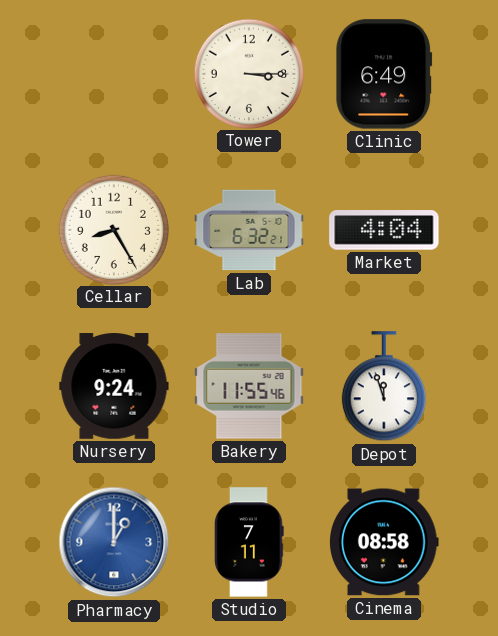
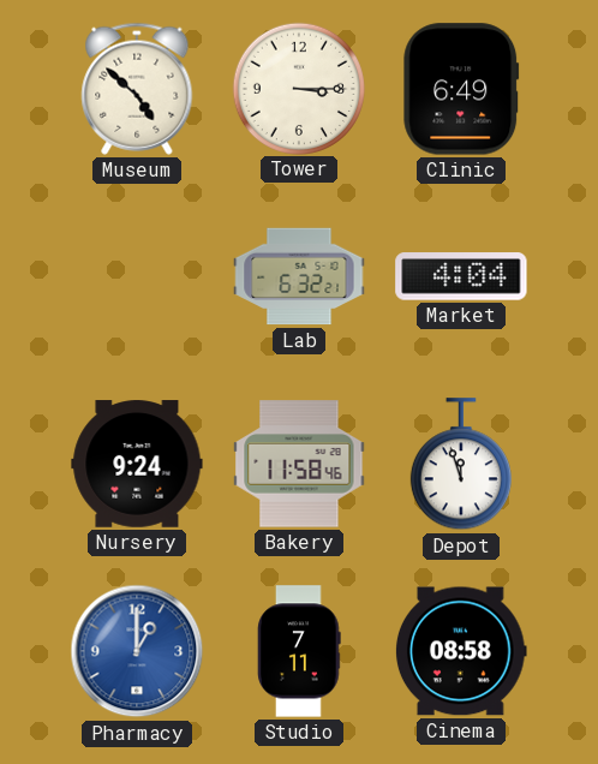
Museum: none -> 4:52
Cellar: 8:25 -> none
Bakery: 11:55 -> 11:58
